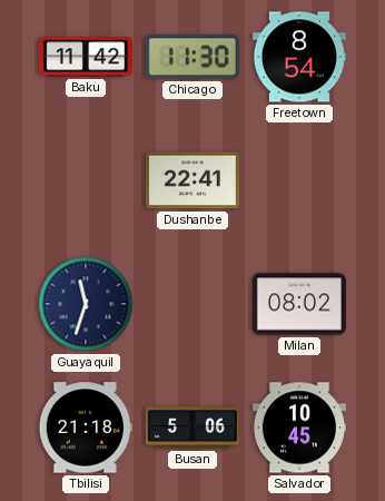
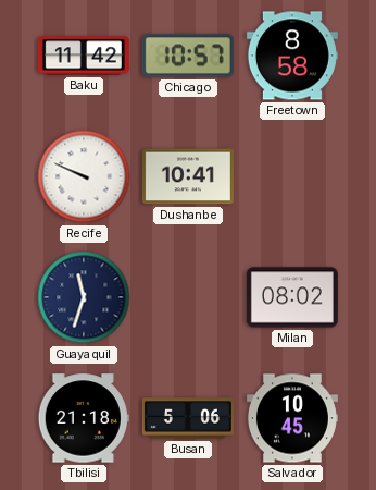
Chicago: 11:30 -> 10:57
Freetown: 8:54 -> 8:58
Recife: none -> 9:49
Dushanbe: 22:41 -> 10:41
